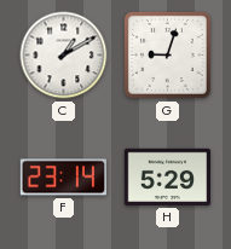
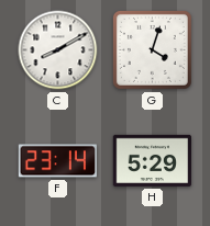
C: 1:10 -> 8:10
G: 9:03 -> 4:03
